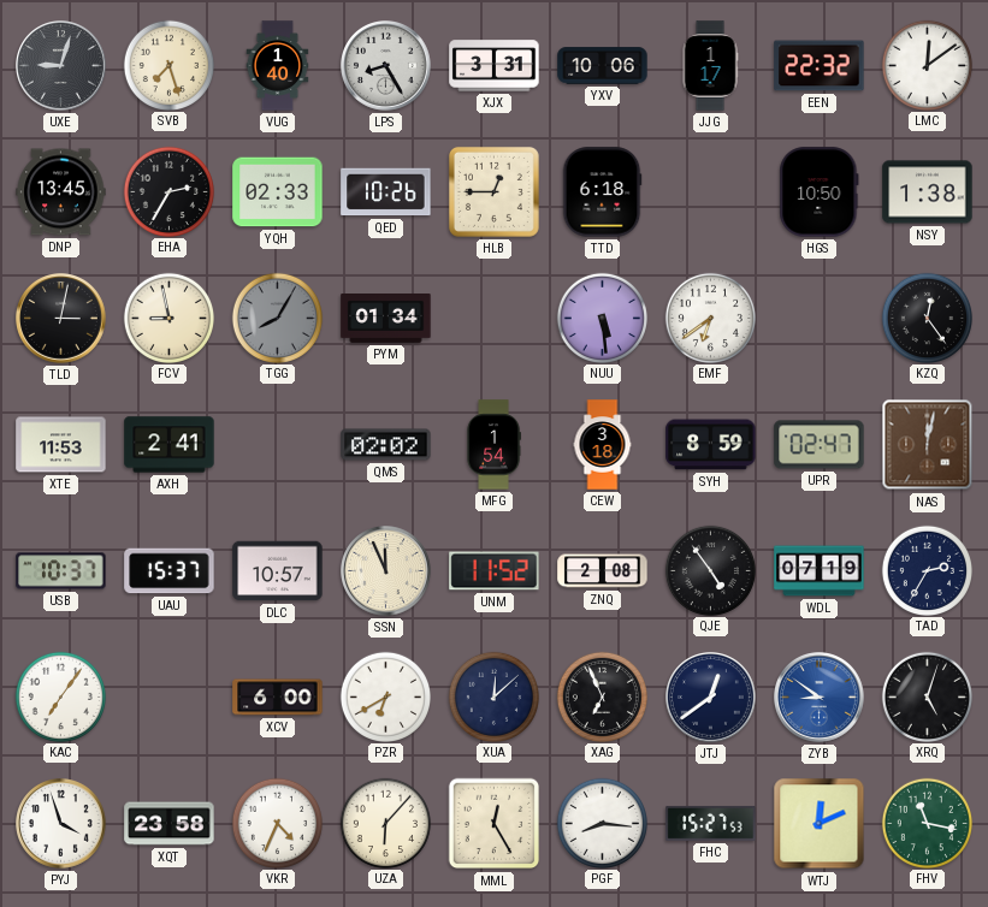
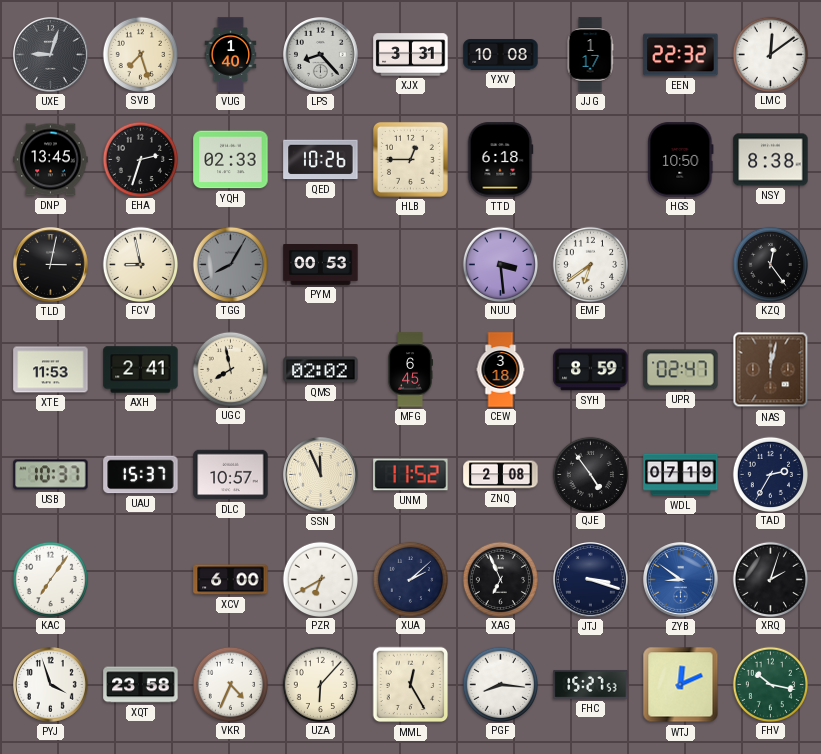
LPS: 8:25 -> 8:23
YXV: 10:06 -> 10:08
EHA: 2:35 -> 2:33
NSY: 1:38 -> 8:38
PYM: 01:34 -> 00:53
NUU: 5:29 -> 3:29
UGC: none -> 7:58
MFG: 1:54 -> 6:45
XUA: 12:08 -> 2:08
JTJ: 12:39 -> 3:18
XRQ: 5:03 -> 2:03
FHV: 11:17 -> 10:17
